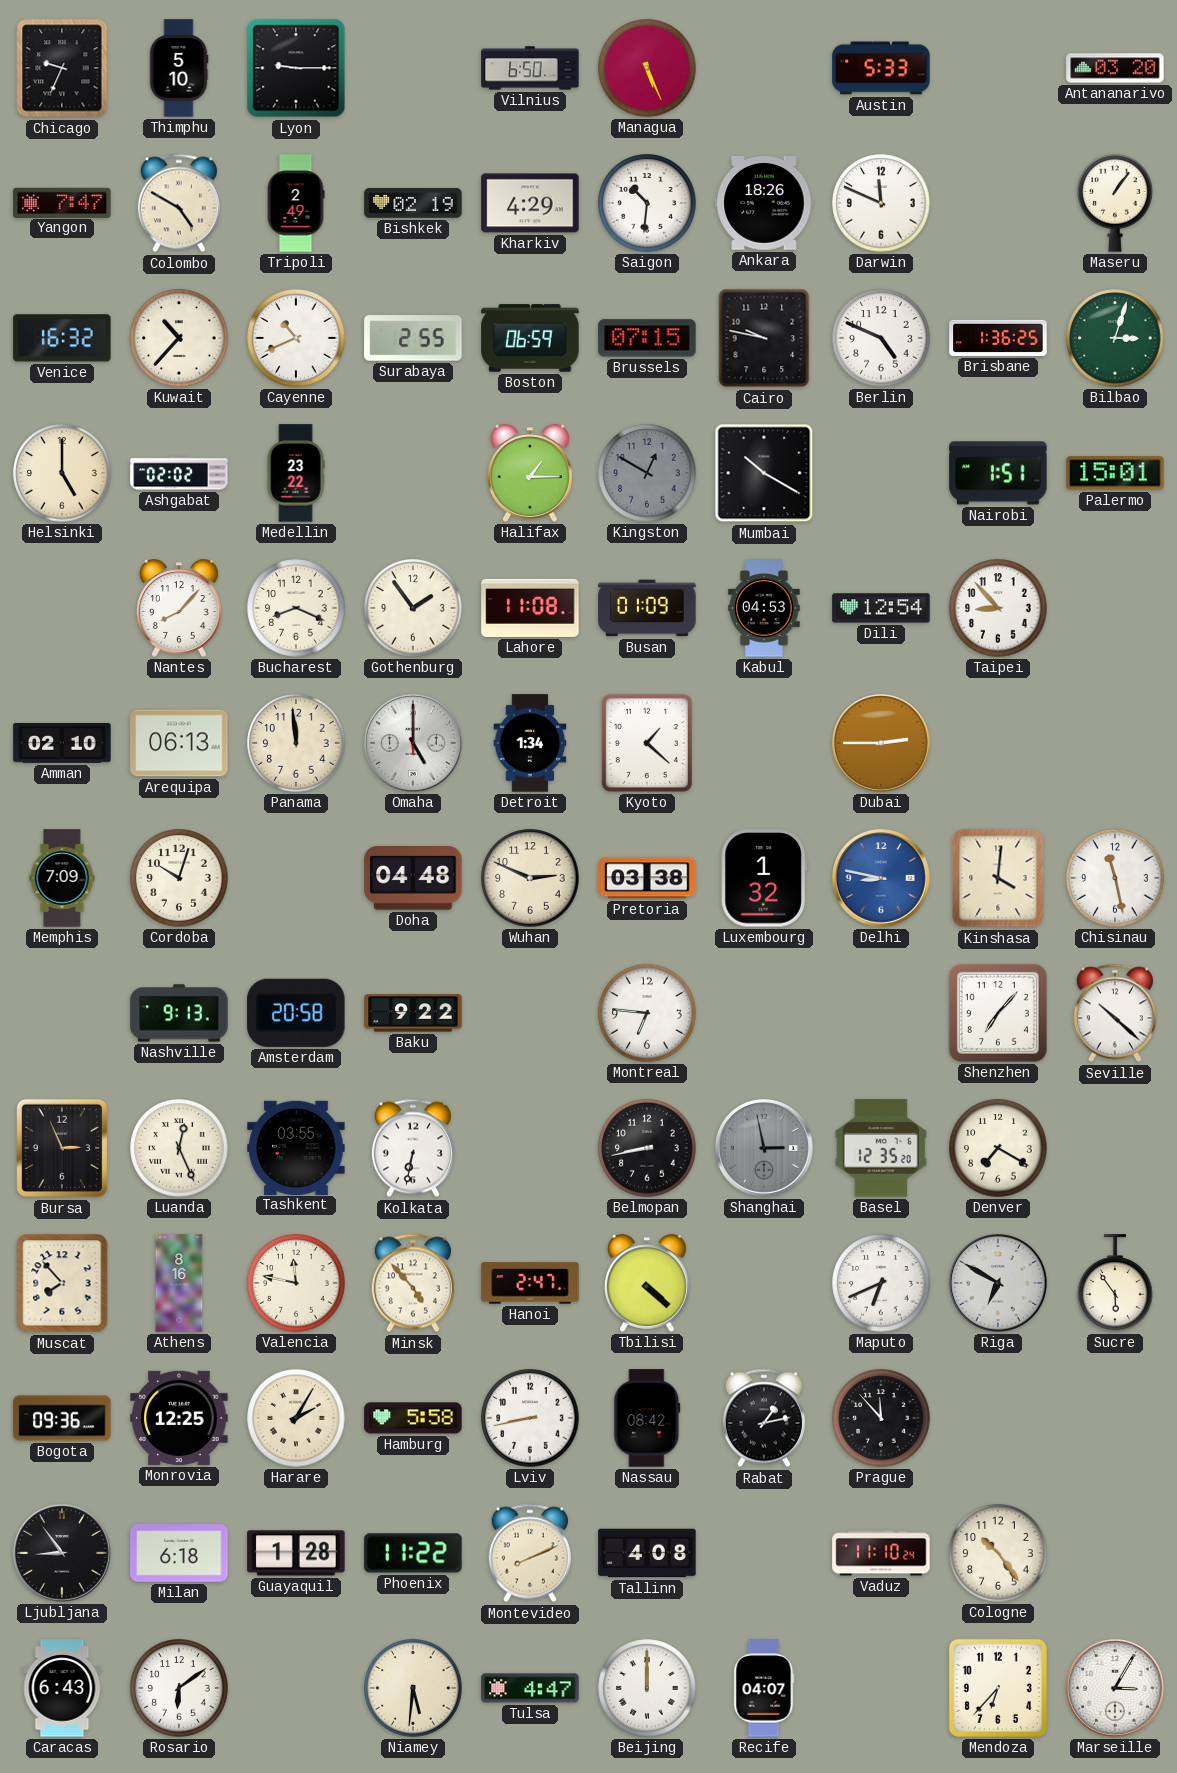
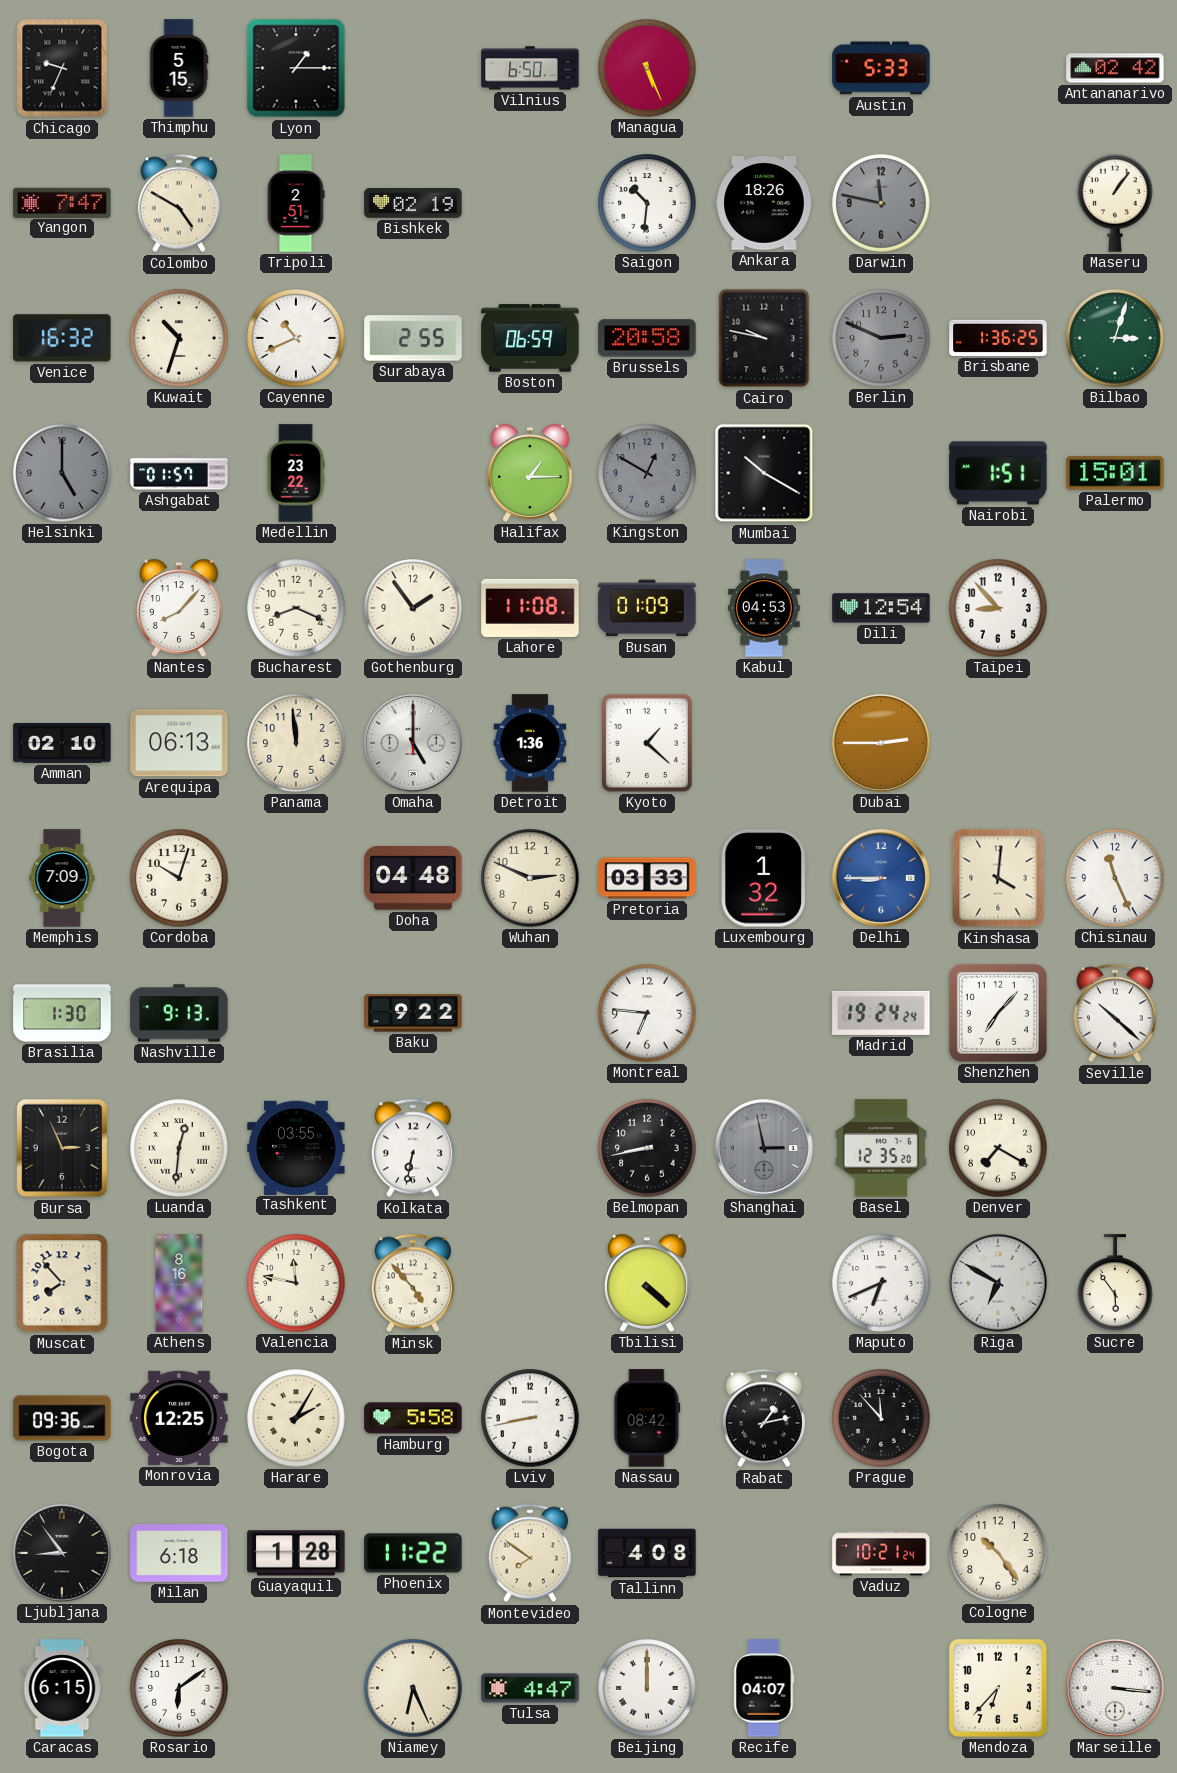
Thimphu: 5:10 -> 5:15
Lyon: 9:15 -> 1:15
Antananarivo: 03:20 -> 02:42
Tripoli: 2:49 -> 2:51
Kharkiv: 4:29 -> none
Darwin: 11:49 -> 11:47
Darwin dial: white -> grey
Kuwait: 10:37 -> 10:33
Brussels: 07:15 -> 20:58
Berlin: 4:49 -> 2:49
Berlin dial: white -> grey
Helsinki dial: cream -> grey
Ashgabat: 02:02 -> 01:57
Detroit: 1:34 -> 1:36
Pretoria: 03:38 -> 03:33
Delhi: 8:47 -> 8:45
Chisinau: 11:28 -> 11:26
Brasilia: none -> 1:30
Amsterdam: 20:58 -> none
Madrid: none -> 19:24
Luanda: 12:26 -> 12:31
Hanoi: 2:47 -> none
Montevideo: 8:11 -> 7:51
Vaduz: 11:10 -> 10:21
Caracas: 6:43 -> 6:15
Niamey: 5:31 -> 6:26
Marseille: 3:05 -> 3:16
